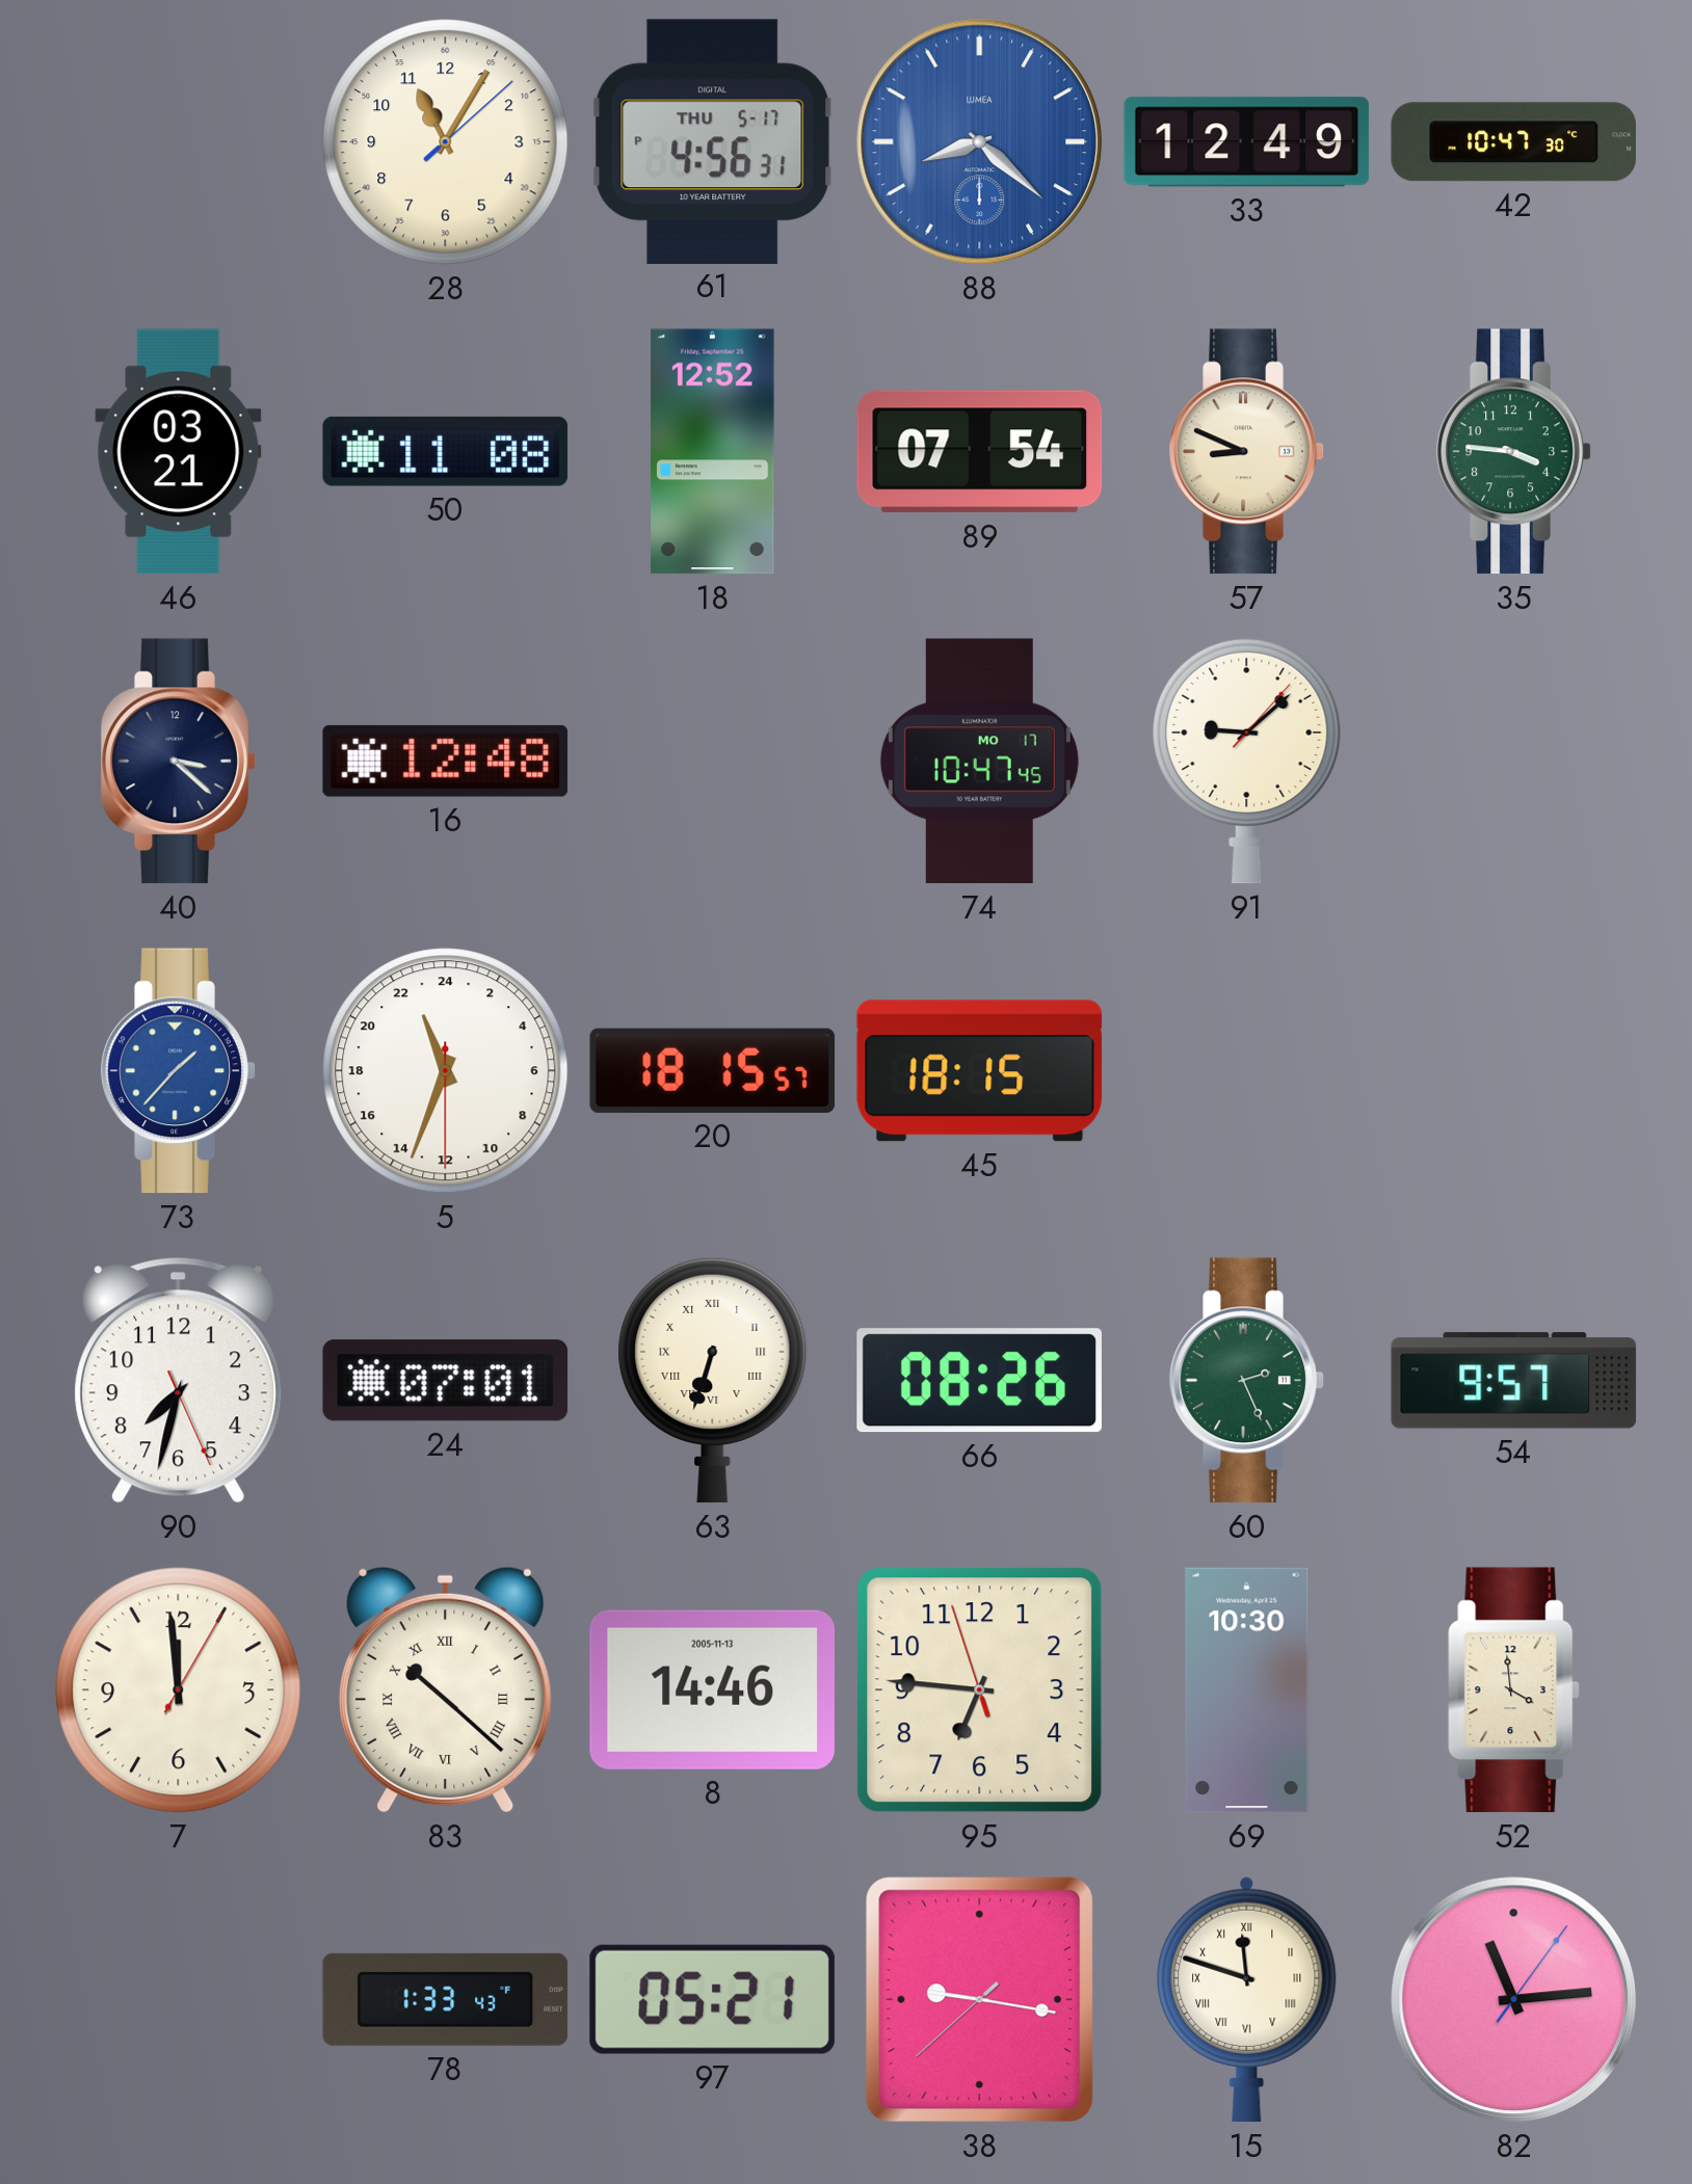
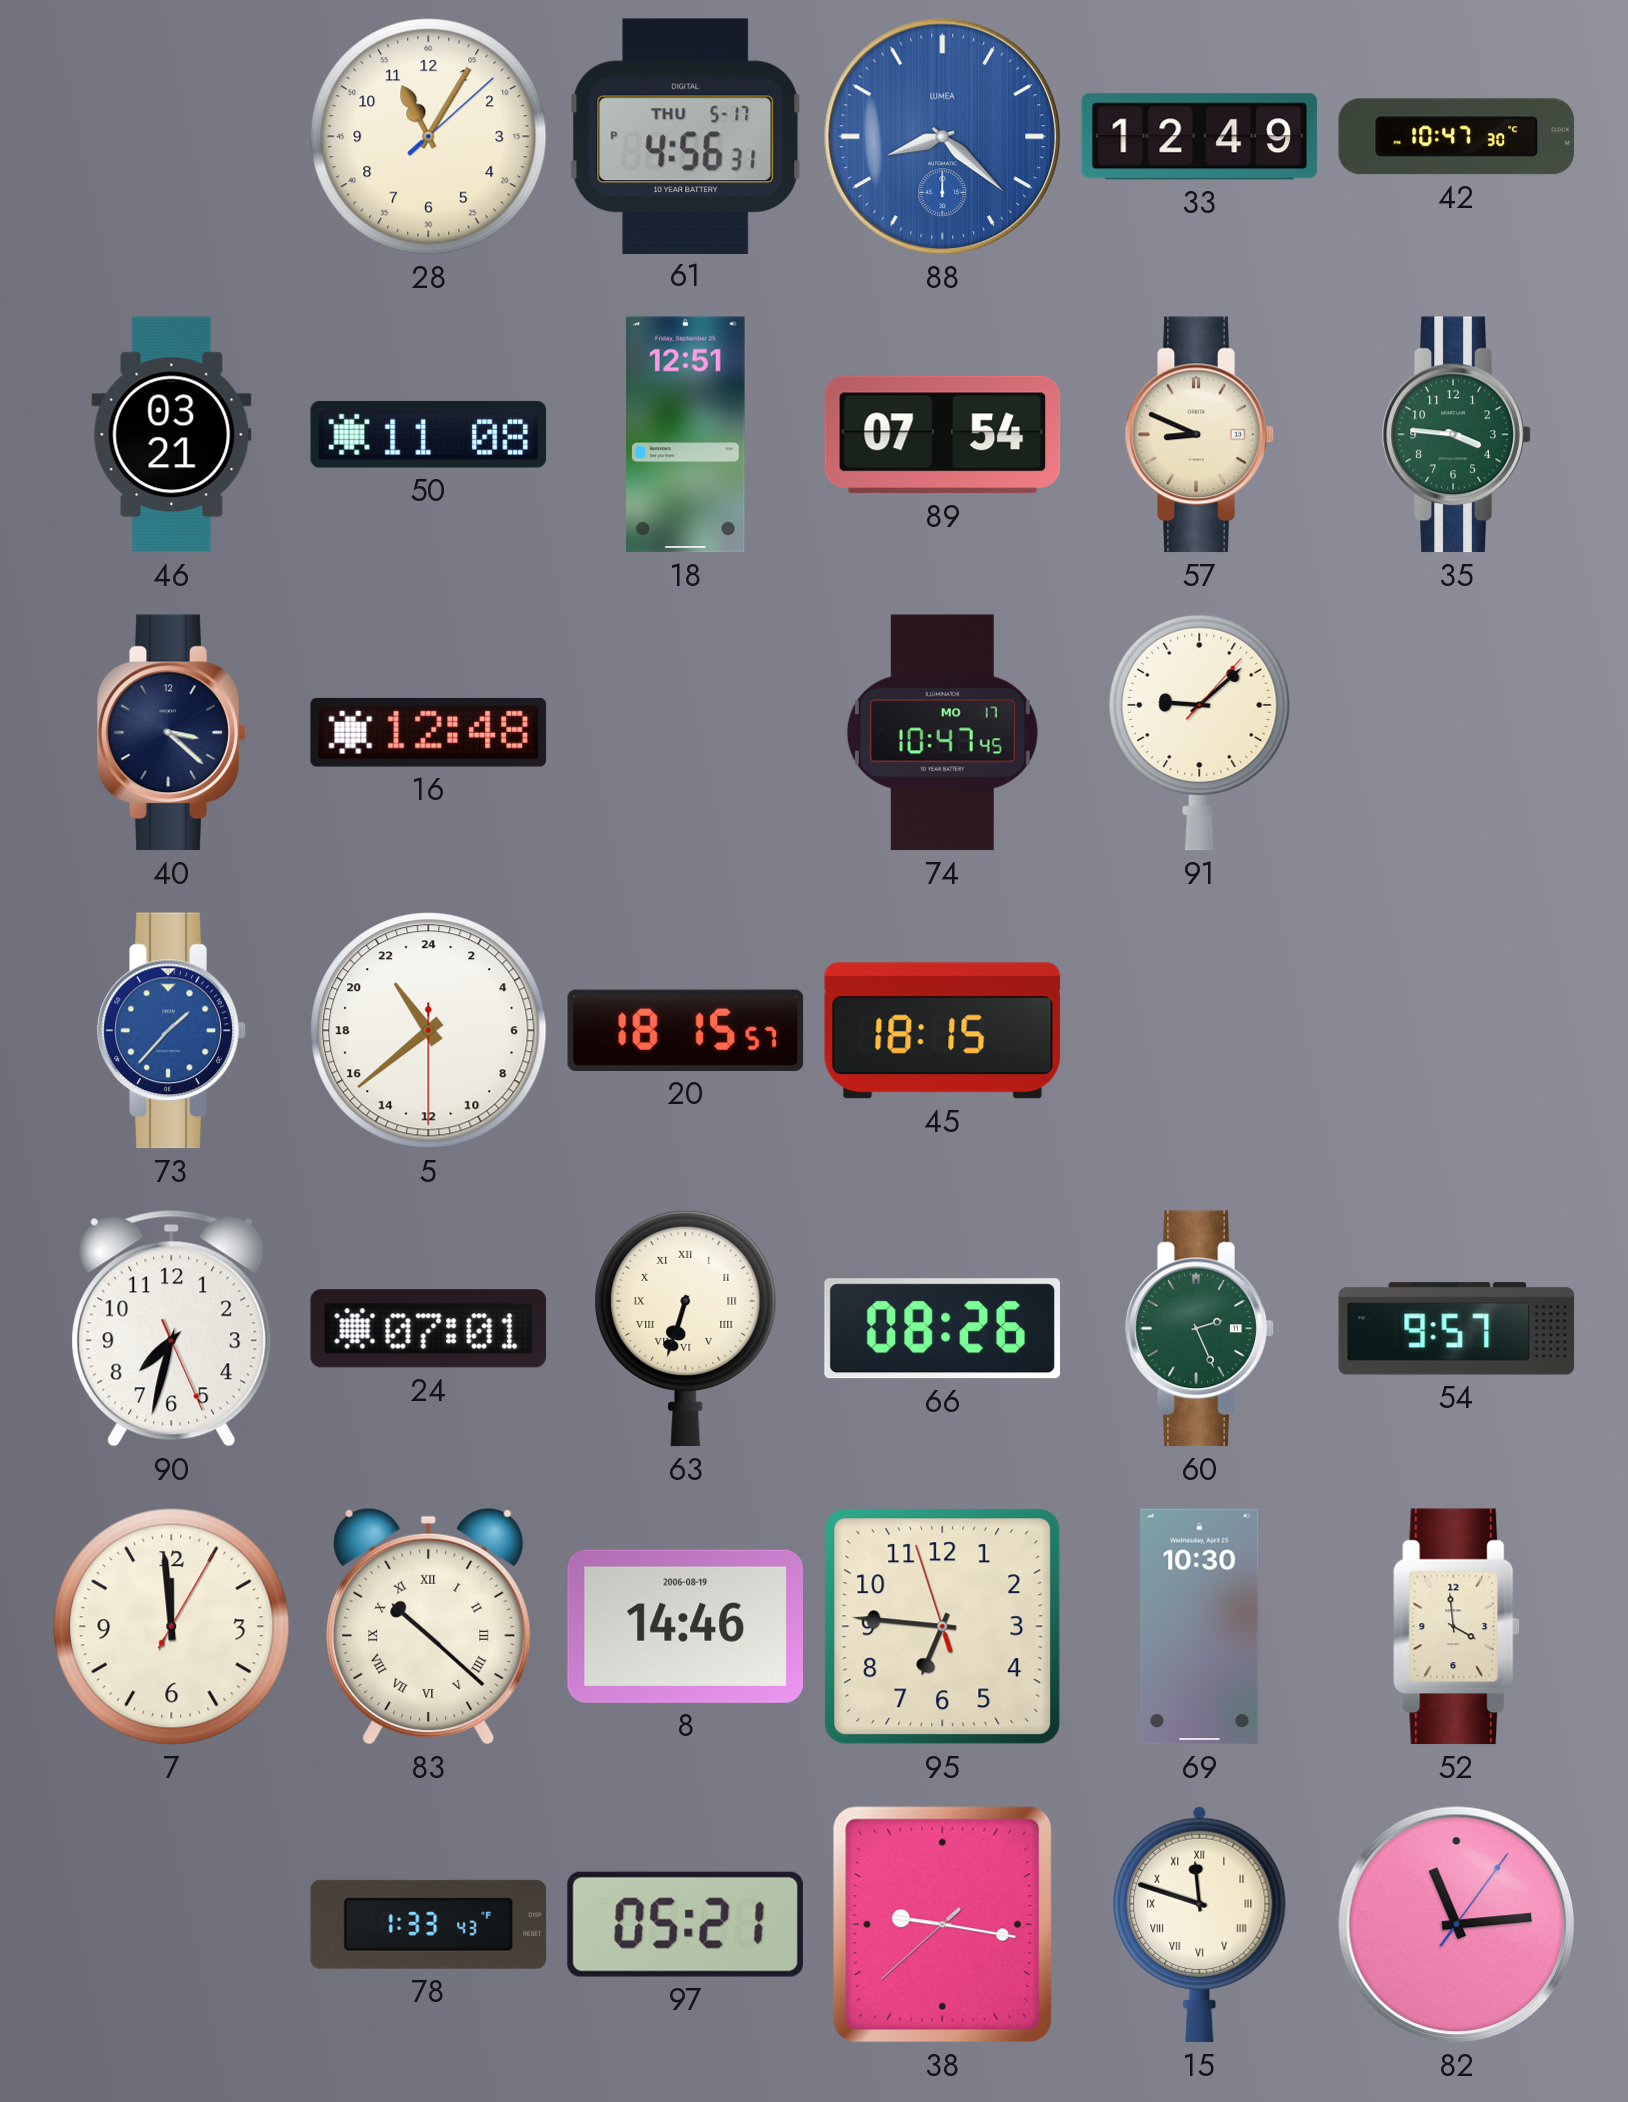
18: 12:52 -> 12:51
5: 22:33 -> 21:38
8 date: 2005-11-13 -> 2006-08-19
